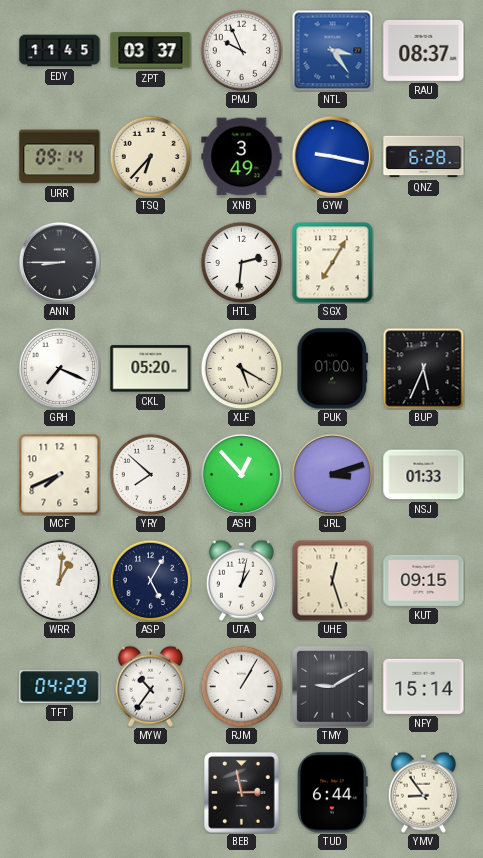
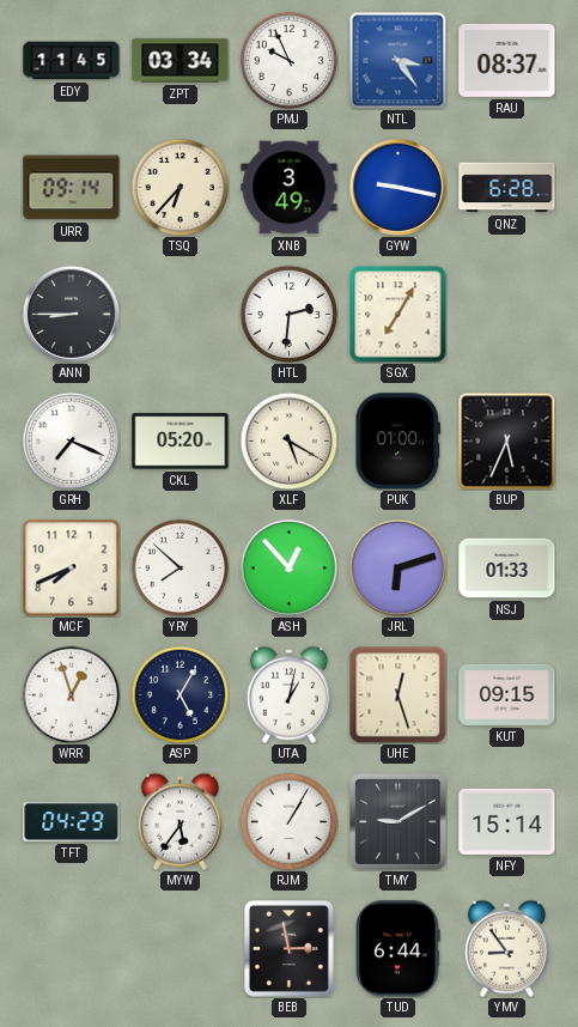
ZPT: 03:37 -> 03:34
JRL: 3:12 -> 6:12
WRR: 1:01 -> 12:57
MYW: 10:36 -> 5:36
